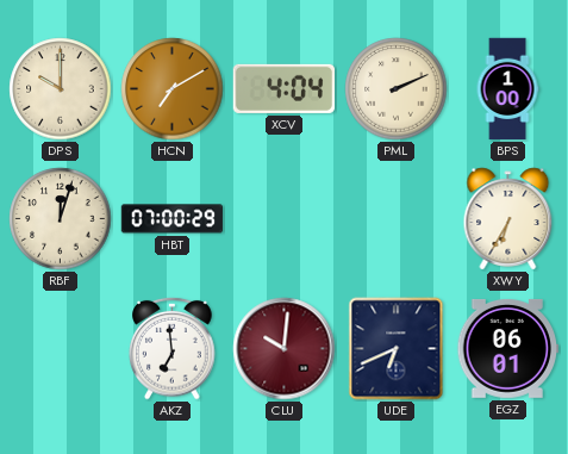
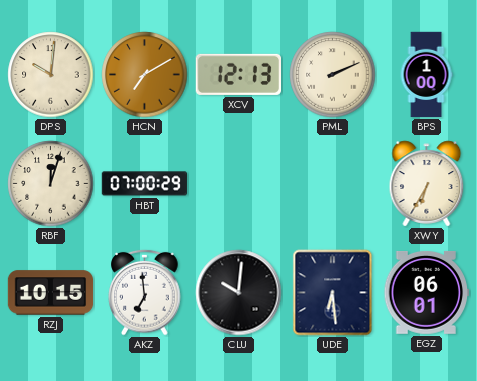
DPS: 10:00 -> 10:01
XCV: 4:04 -> 12:13
RZJ: none -> 10:15
CLU dial: burgundy -> black
UDE: 6:41 -> 6:29
